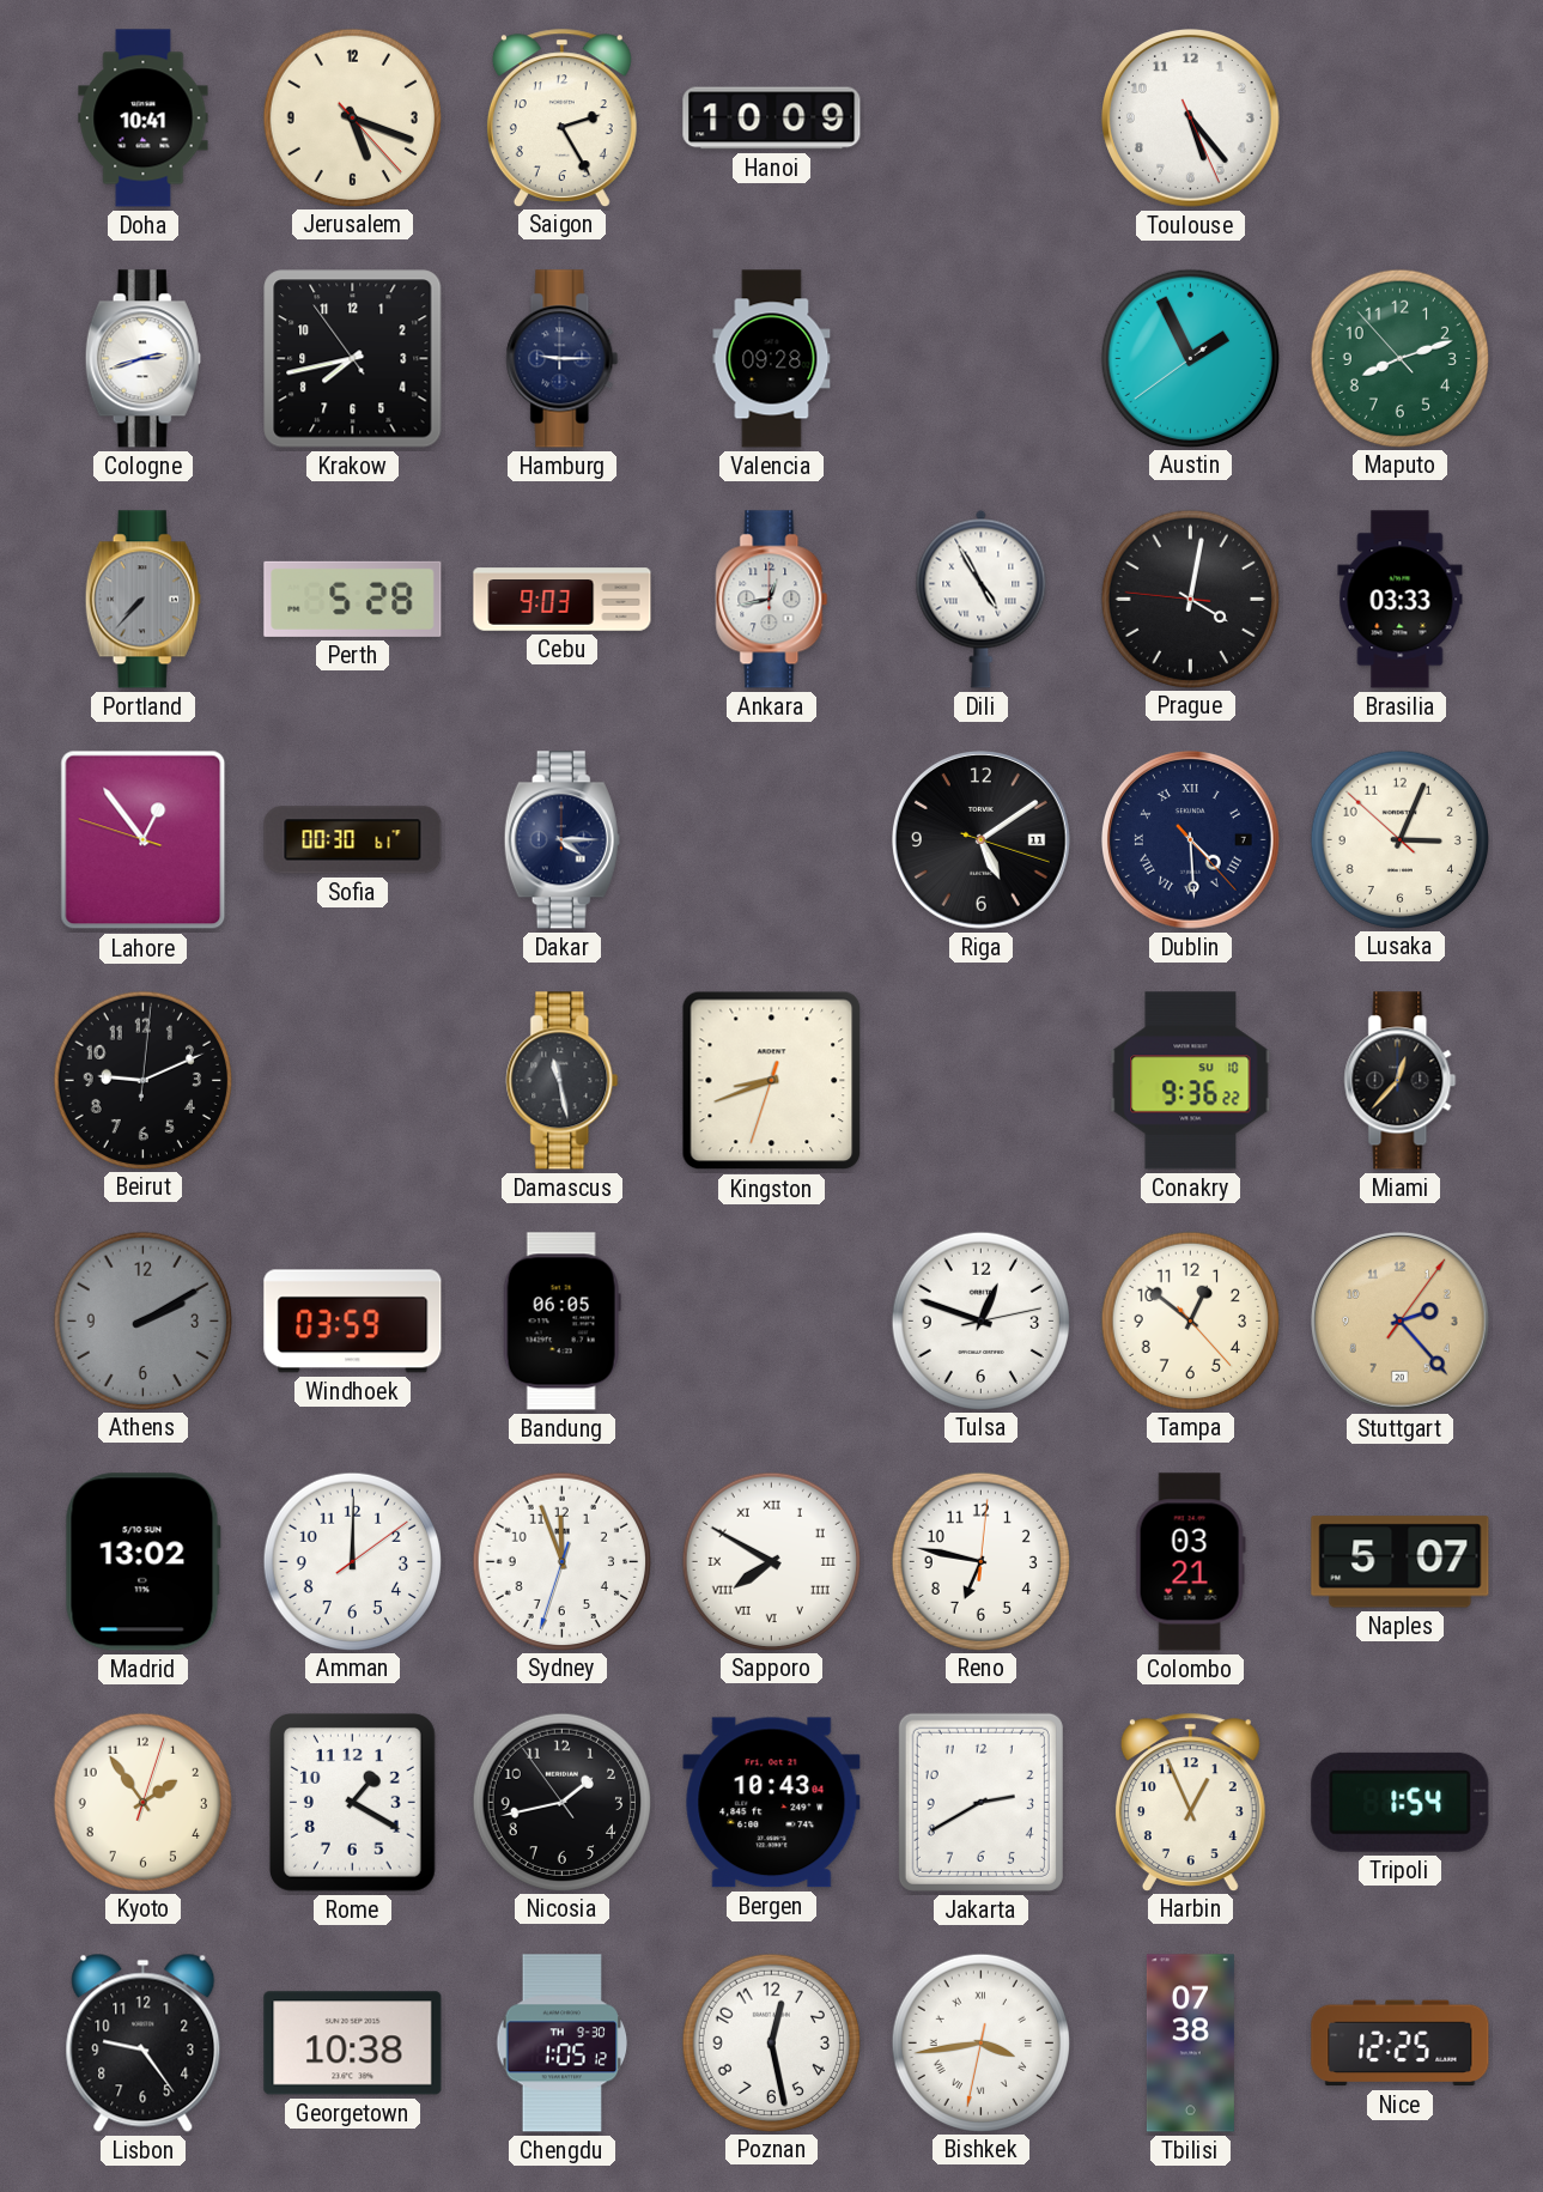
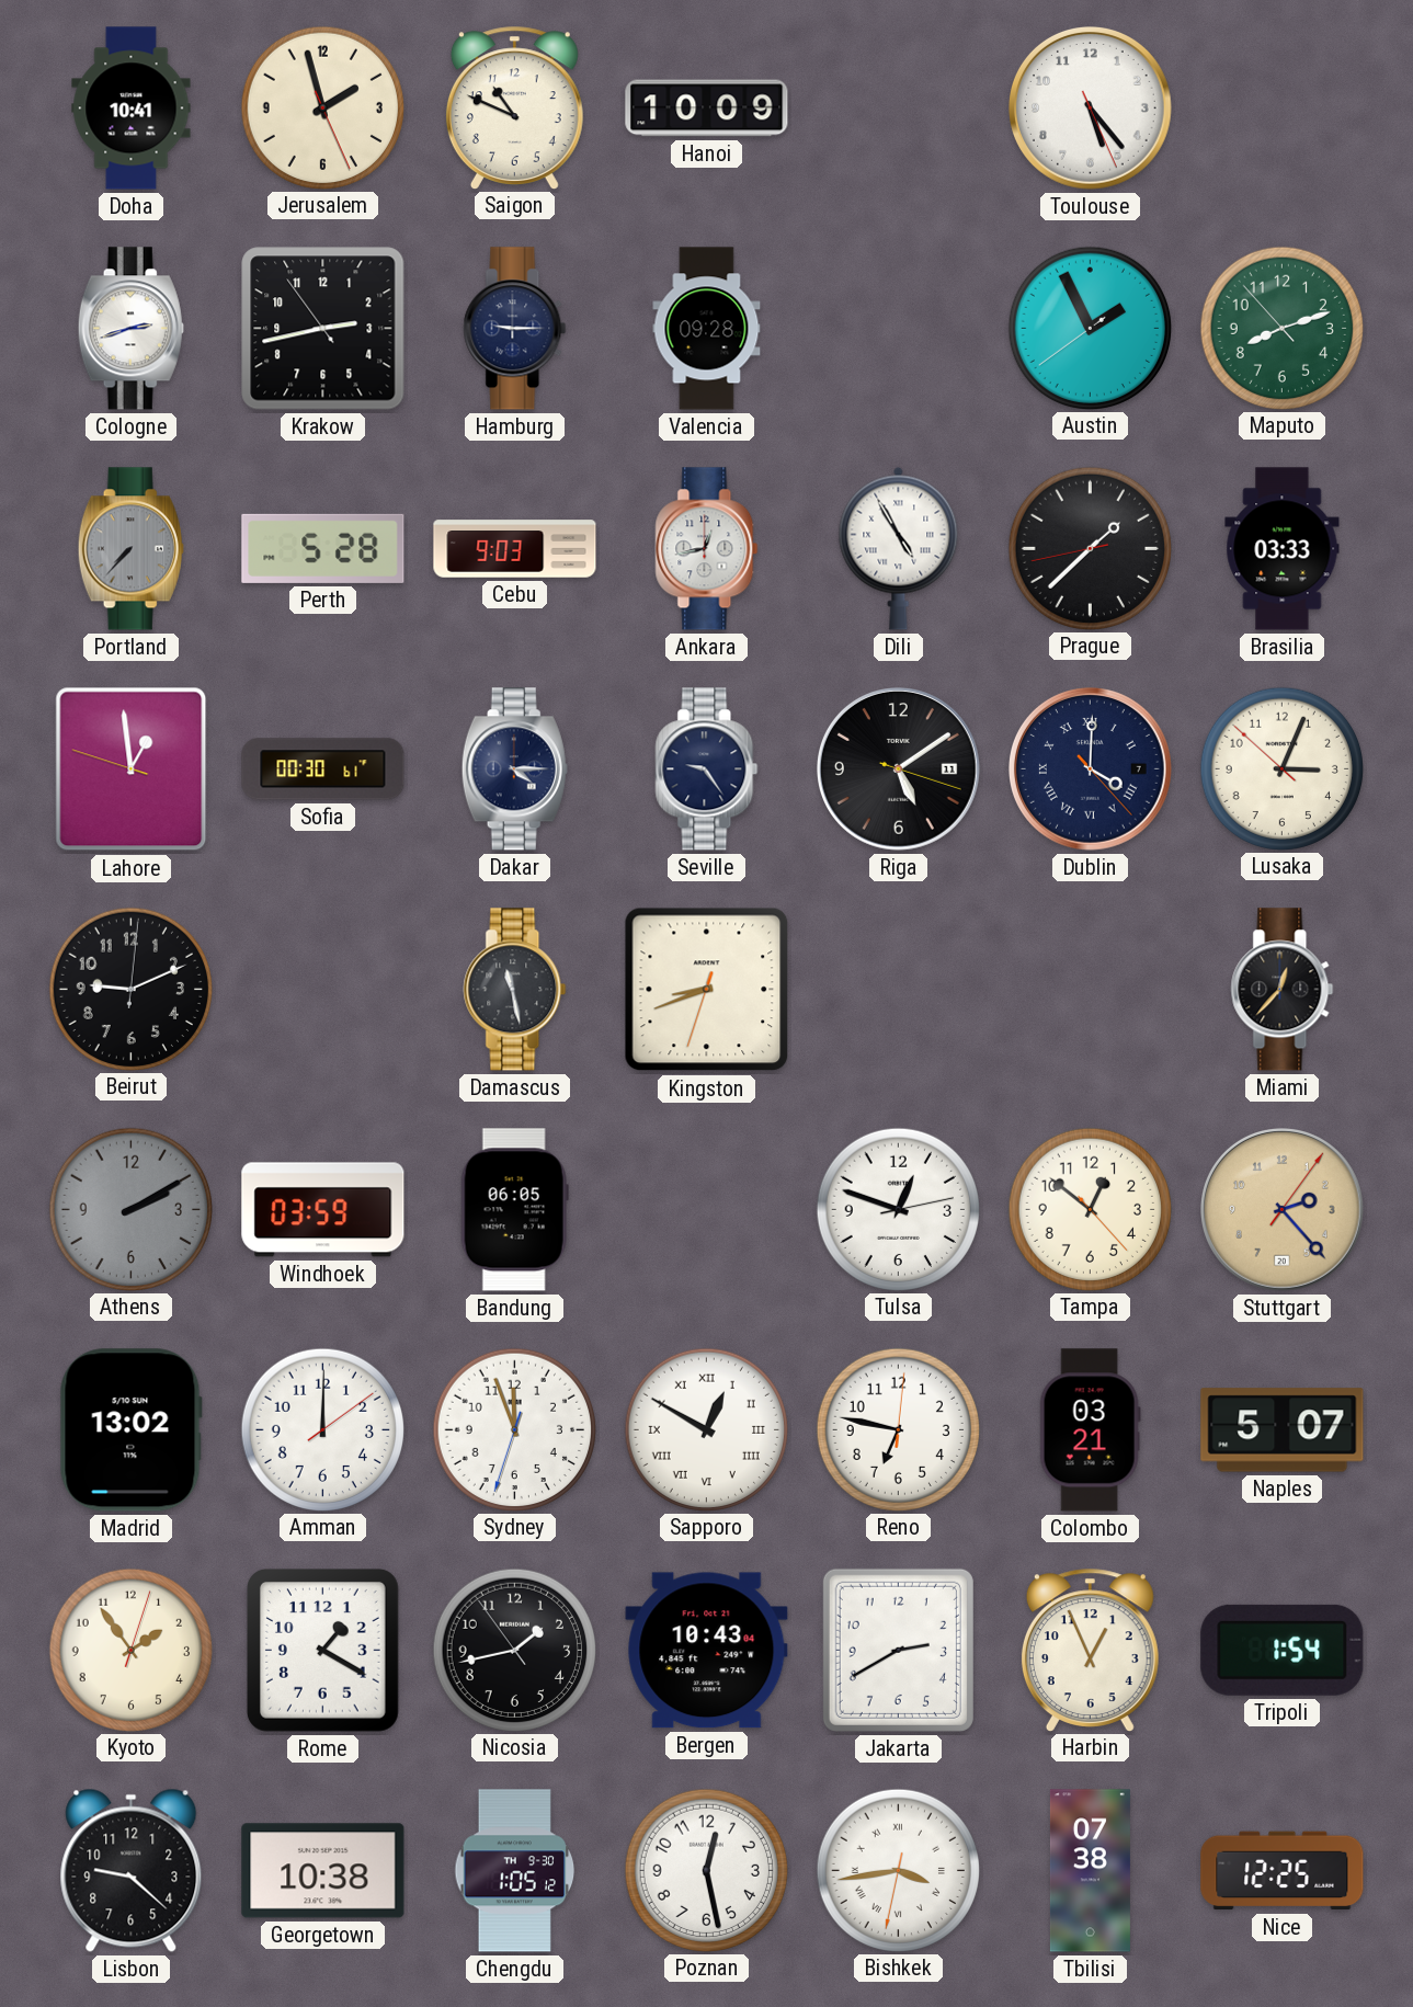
Jerusalem: 5:18 -> 1:57
Saigon: 2:25 -> 10:49
Krakow: 7:42 -> 2:42
Prague: 4:01 -> 1:37
Lahore: 12:53 -> 12:58
Seville: none -> 9:24
Dublin: 4:29 -> 4:00
Conakry: 9:36 -> none
Sapporo: 7:50 -> 12:50
Lisbon: 9:24 -> 9:22
